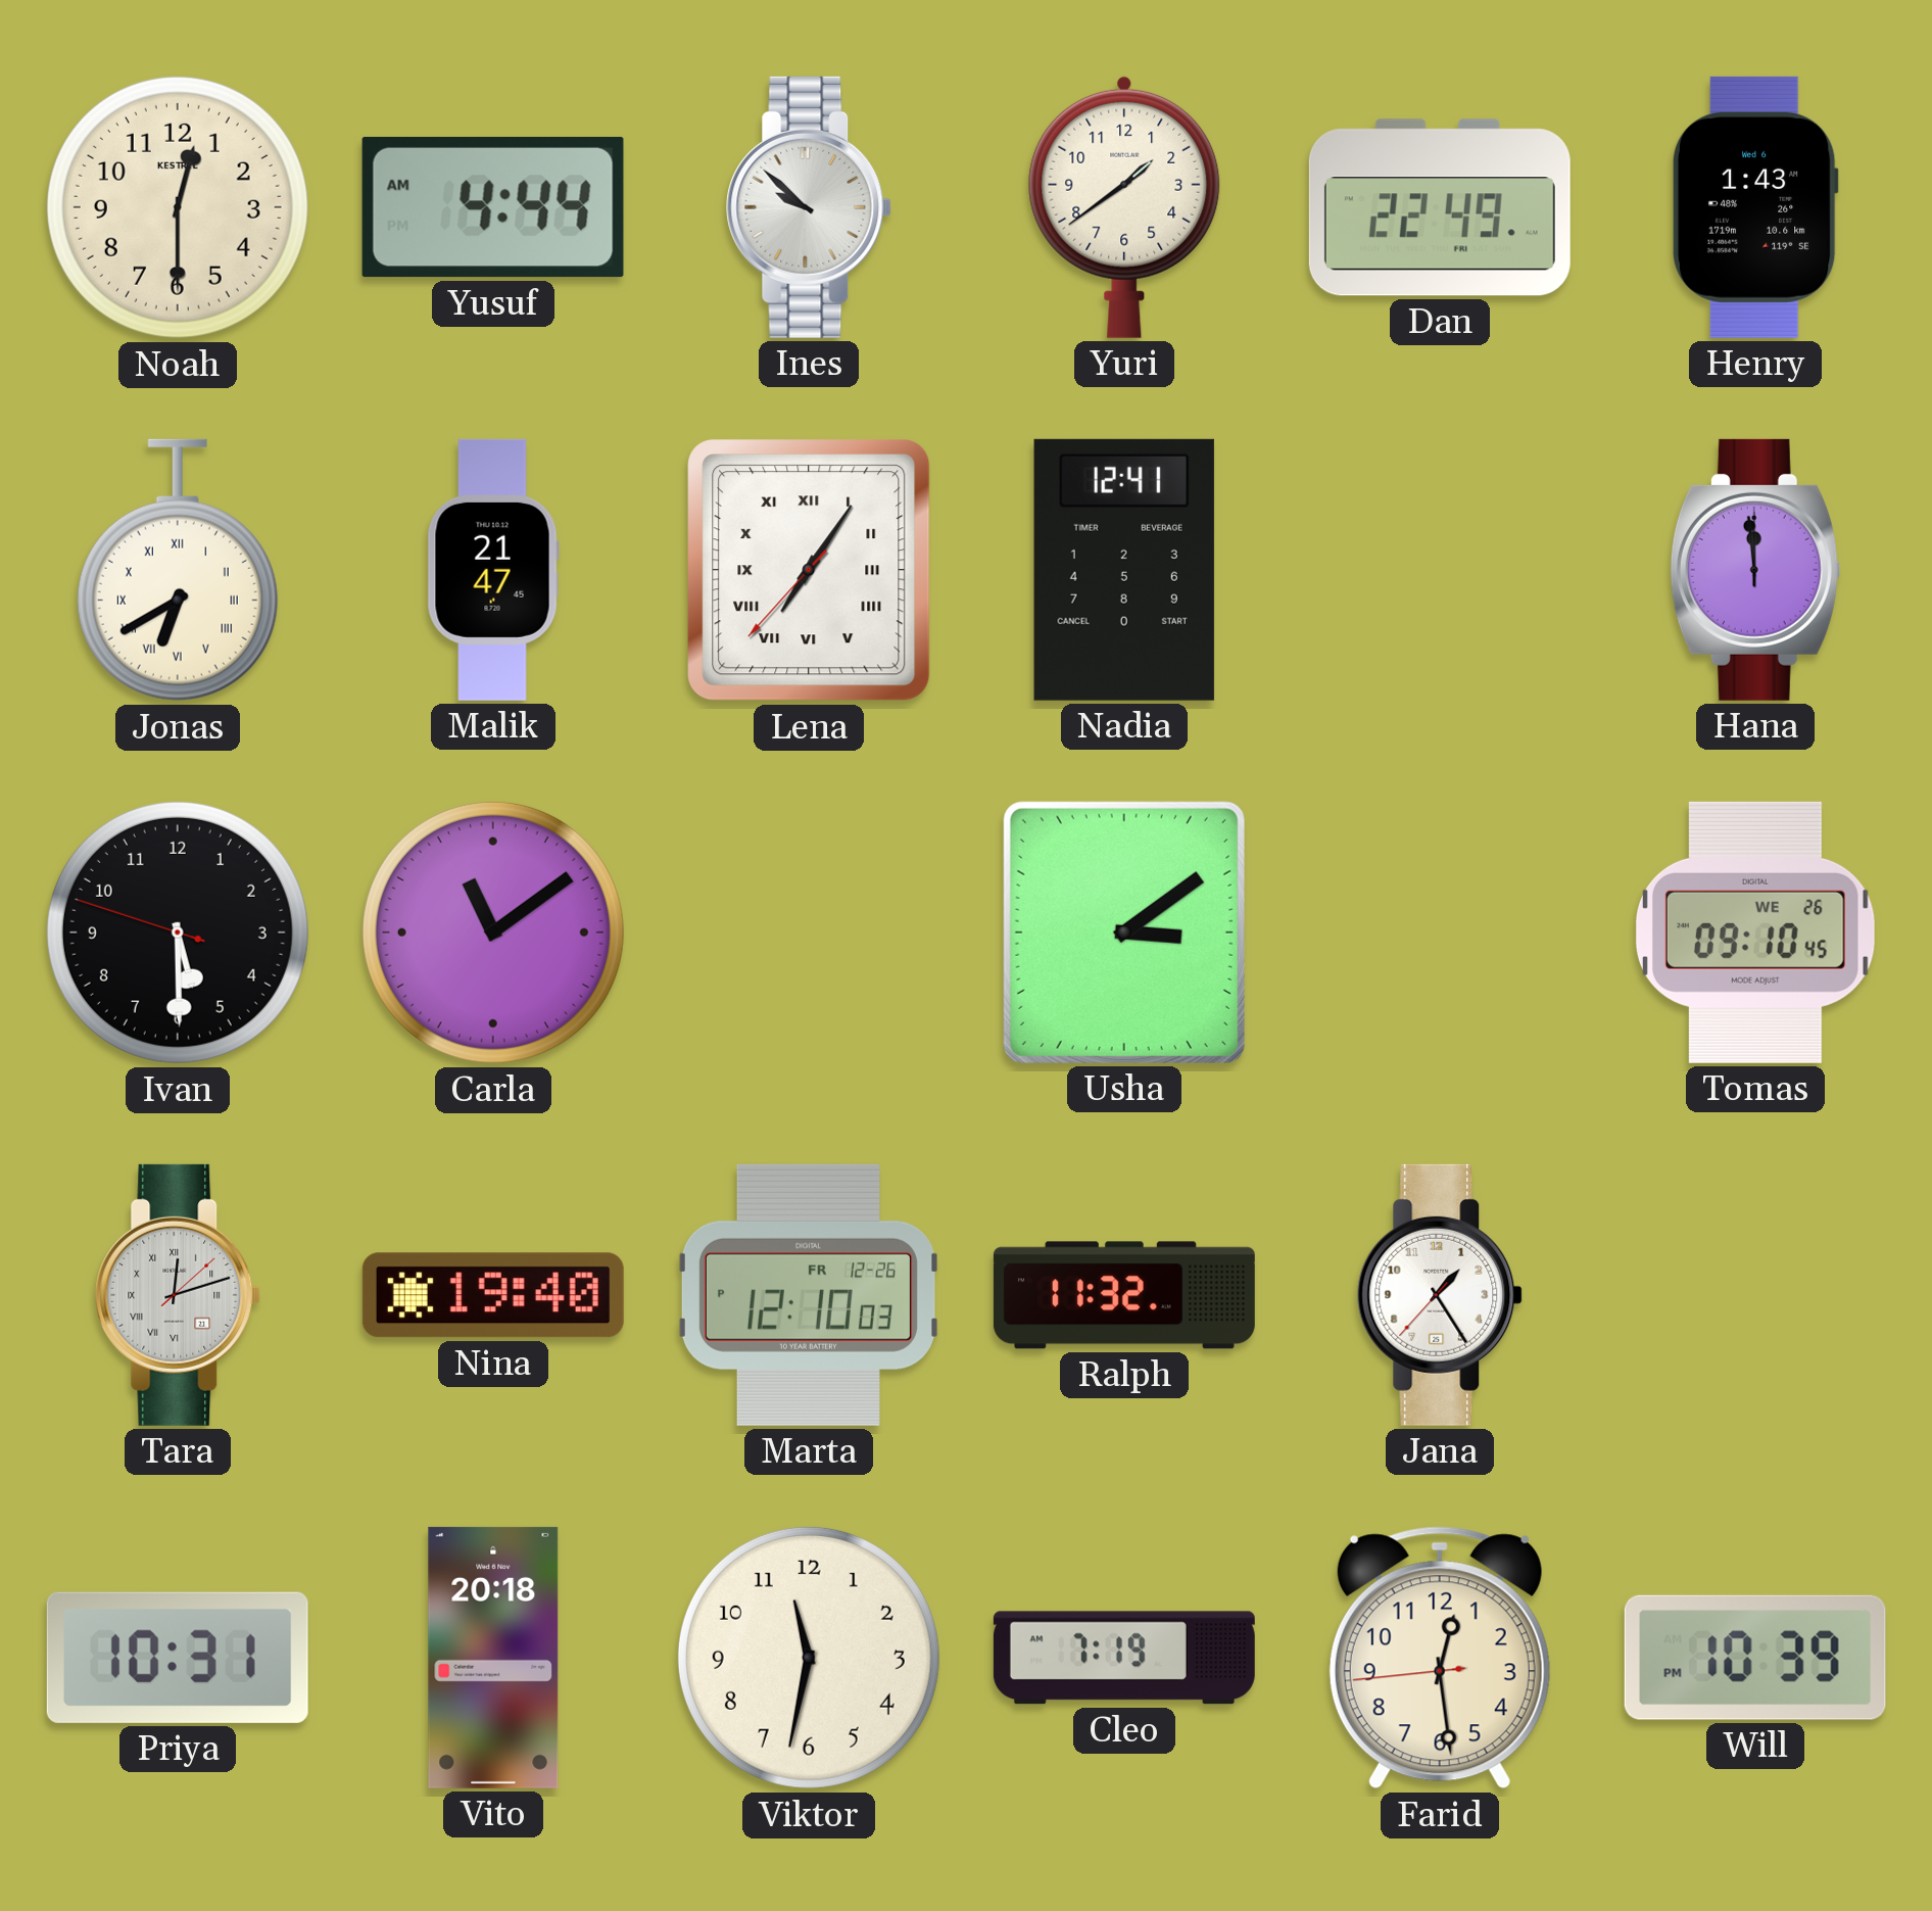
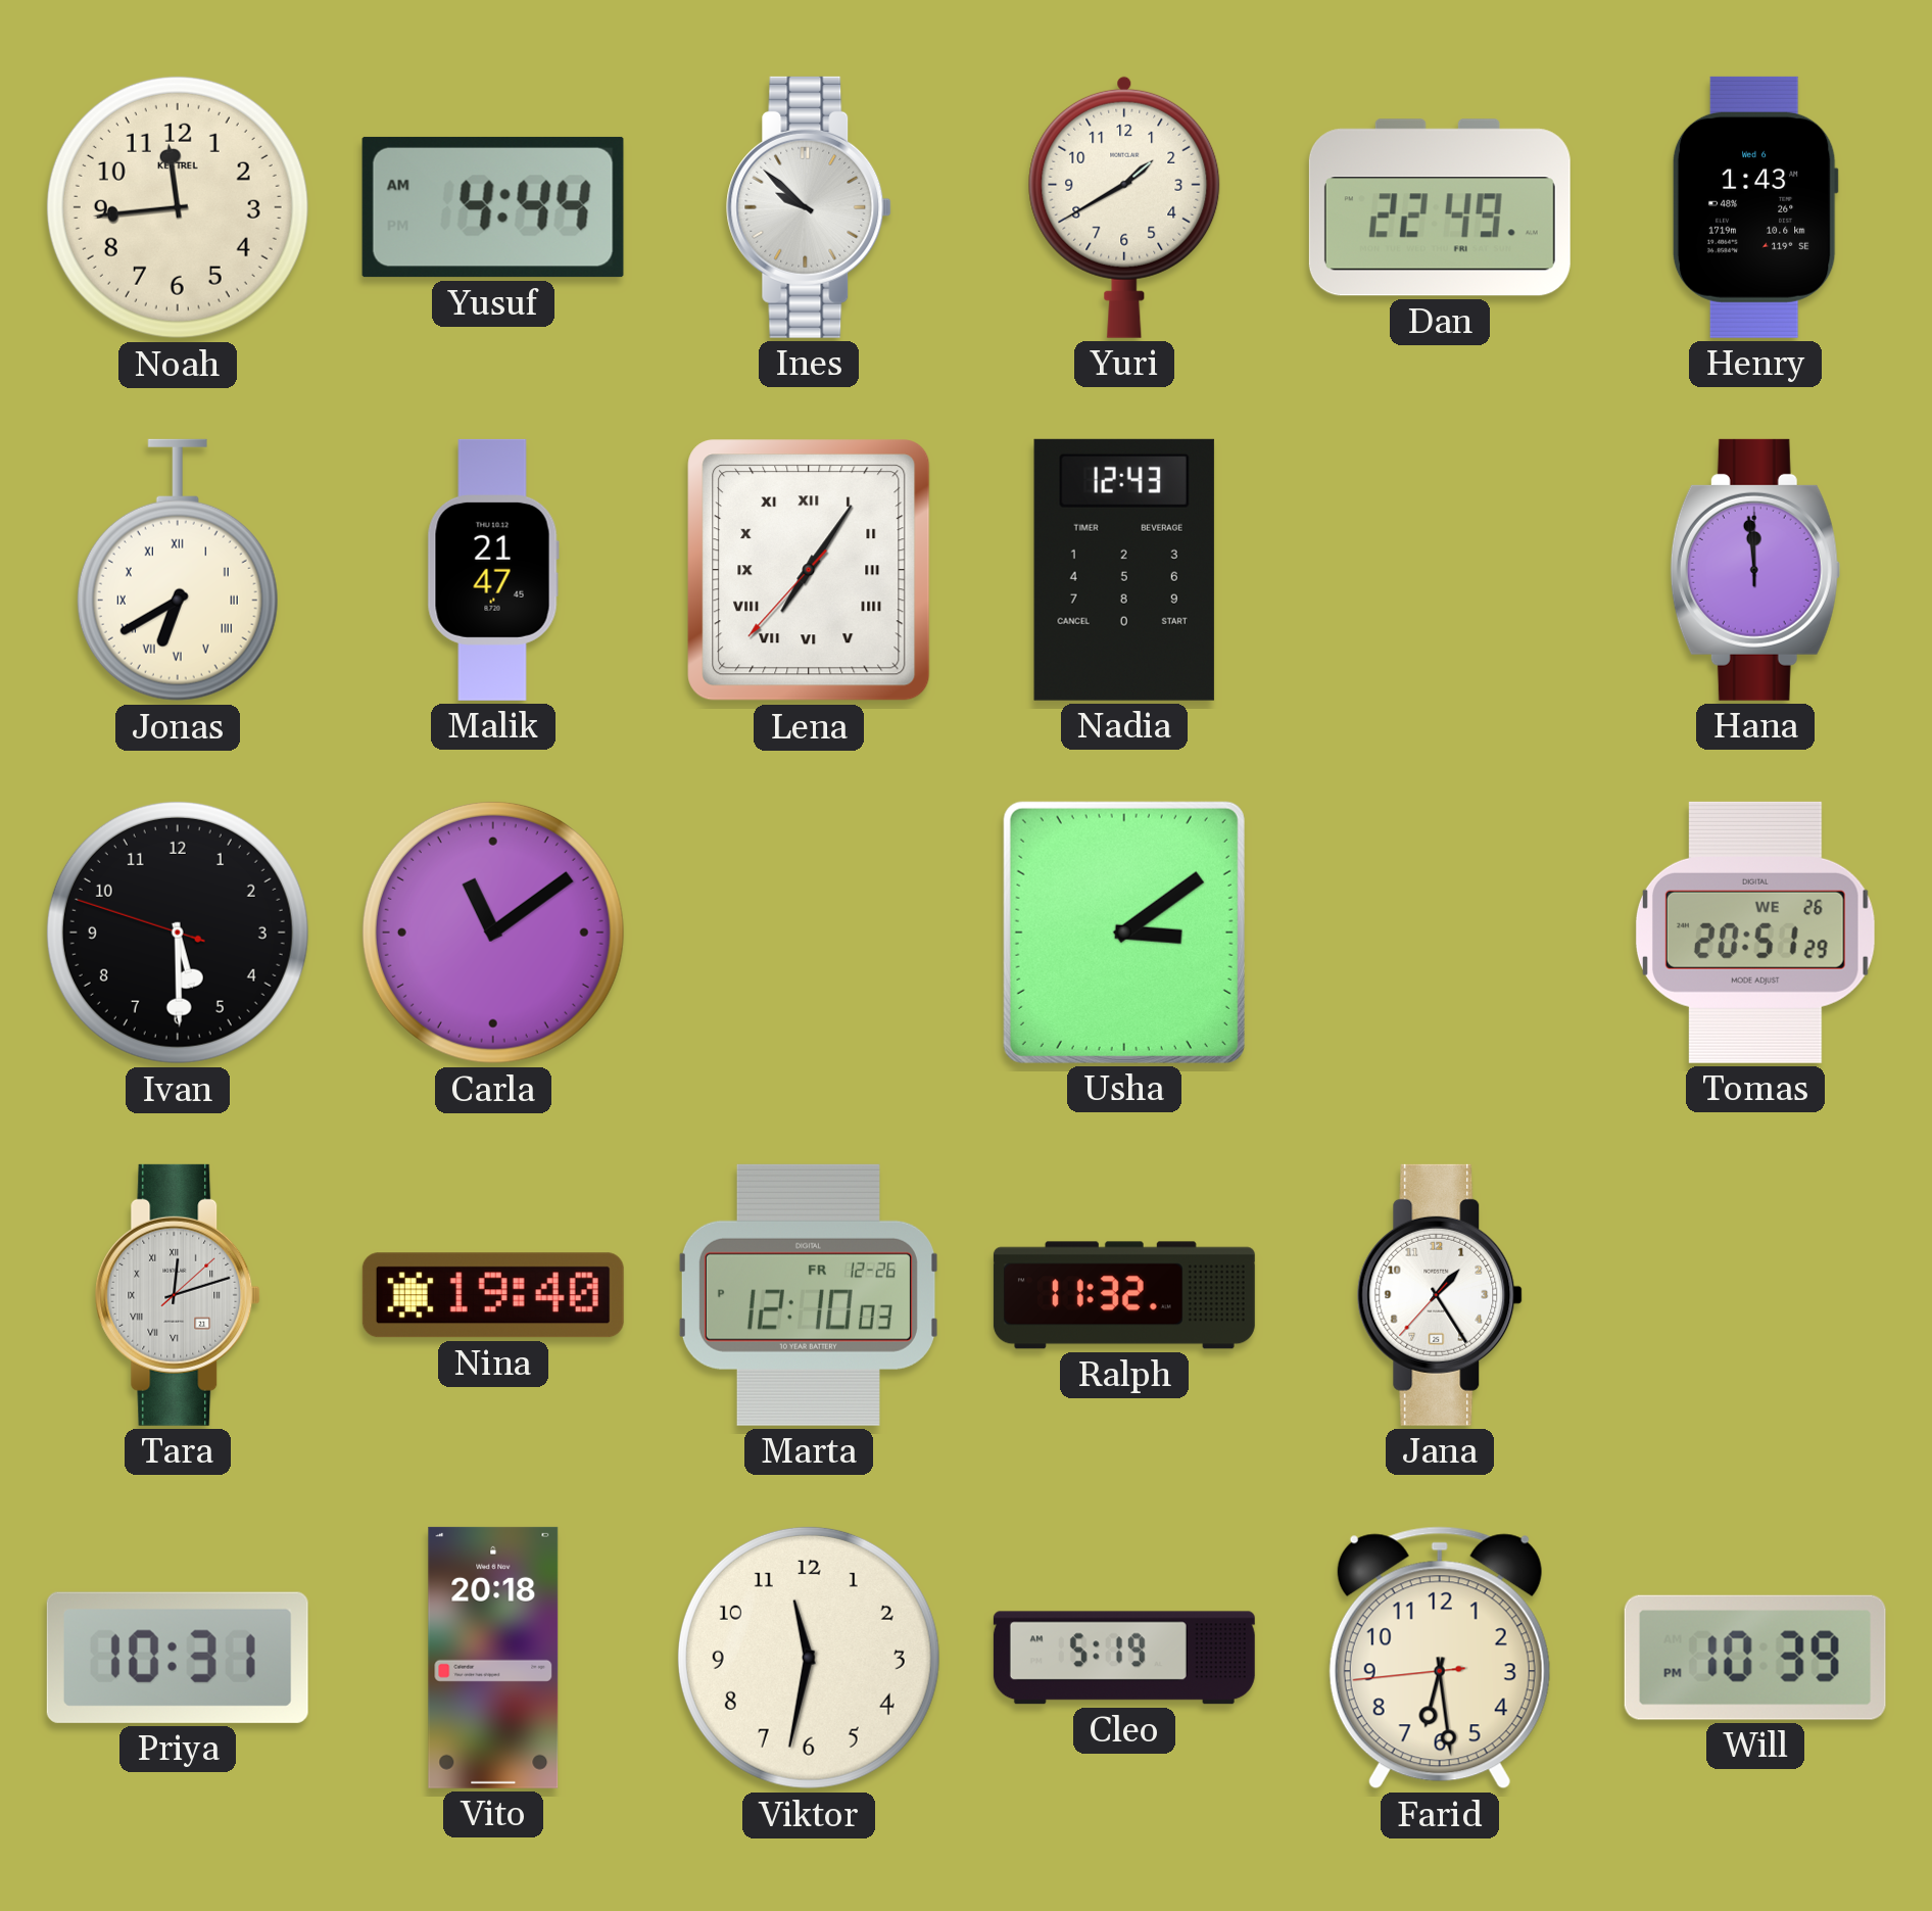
Noah: 12:30 -> 11:44
Yuri: 1:39 -> 1:40
Nadia: 12:41 -> 12:43
Tomas: 09:10 -> 20:51
Cleo: 7:19 -> 5:19
Farid: 12:28 -> 6:28
